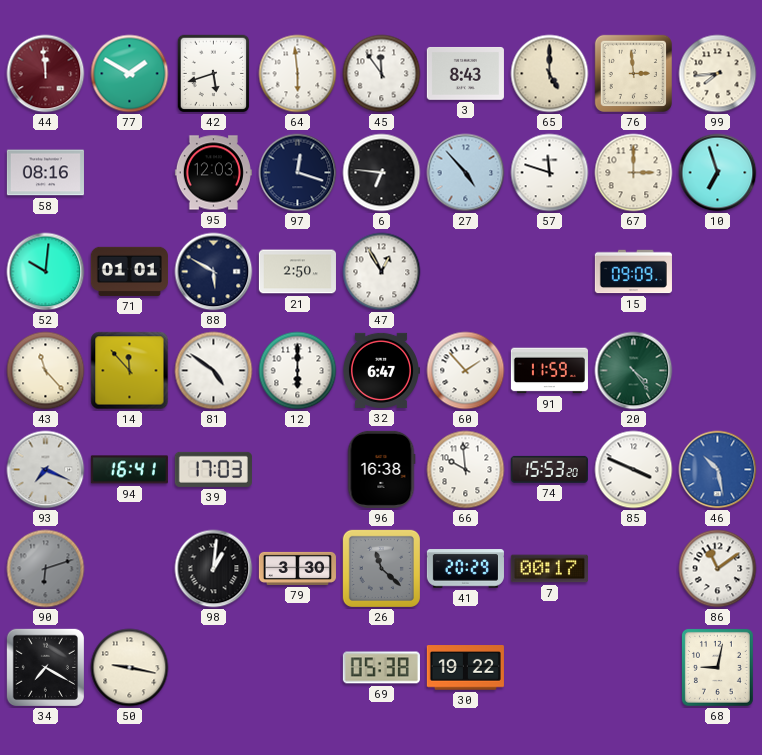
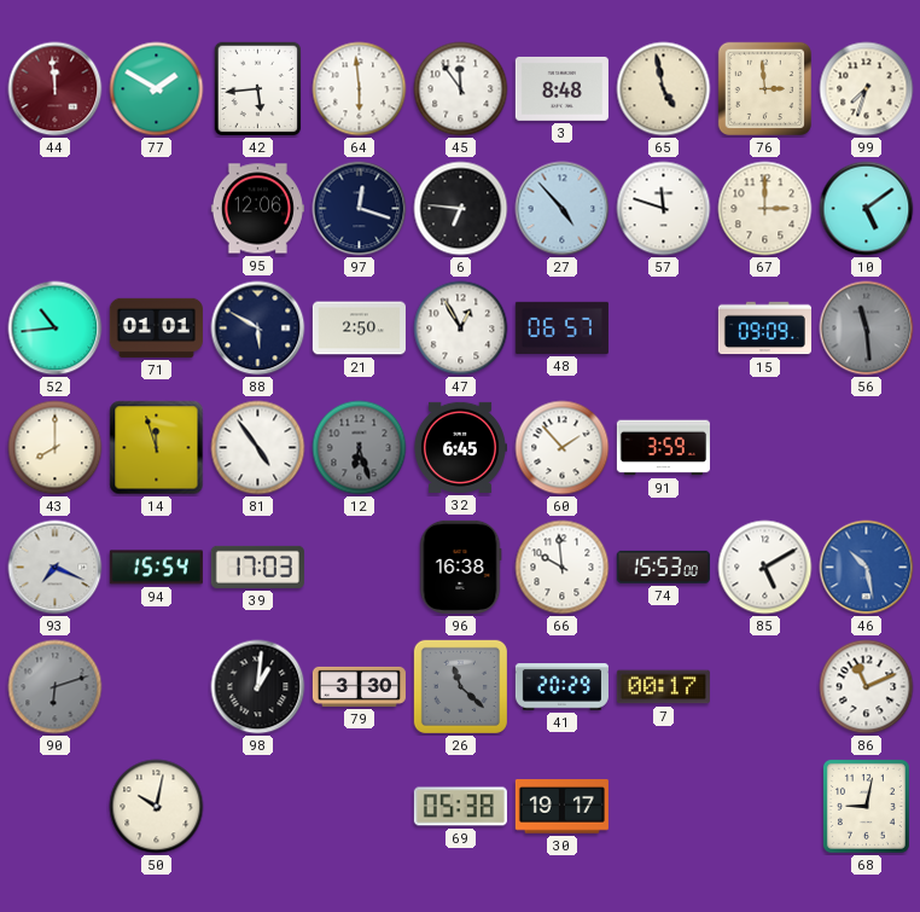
42: 5:42 -> 5:44
3: 8:43 -> 8:48
65: 5:00 -> 4:58
99: 7:44 -> 7:33
58: 08:16 -> none
95: 12:03 -> 12:06
10: 6:57 -> 5:09
52: 10:01 -> 10:44
48: none -> 06:57
56: none -> 11:29
43: 11:23 -> 8:00
14: 11:53 -> 11:57
81: 4:51 -> 4:54
12: 6:00 -> 6:27
12 dial: white -> grey
32: 6:47 -> 6:45
91: 11:59 -> 3:59
20: 4:24 -> none
94: 16:41 -> 15:54
74: 15:53:20 -> 15:53:00
85: 3:49 -> 5:10
86: 11:09 -> 11:11
34: 7:20 -> none
50: 9:17 -> 10:02
30: 19:22 -> 19:17
